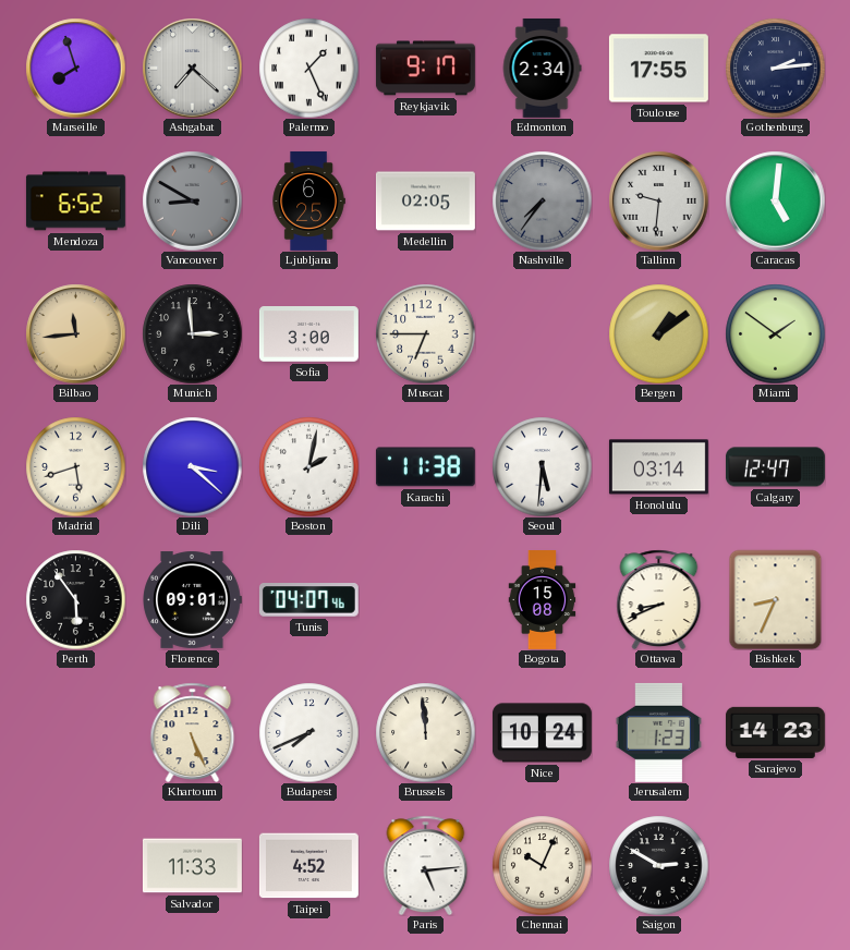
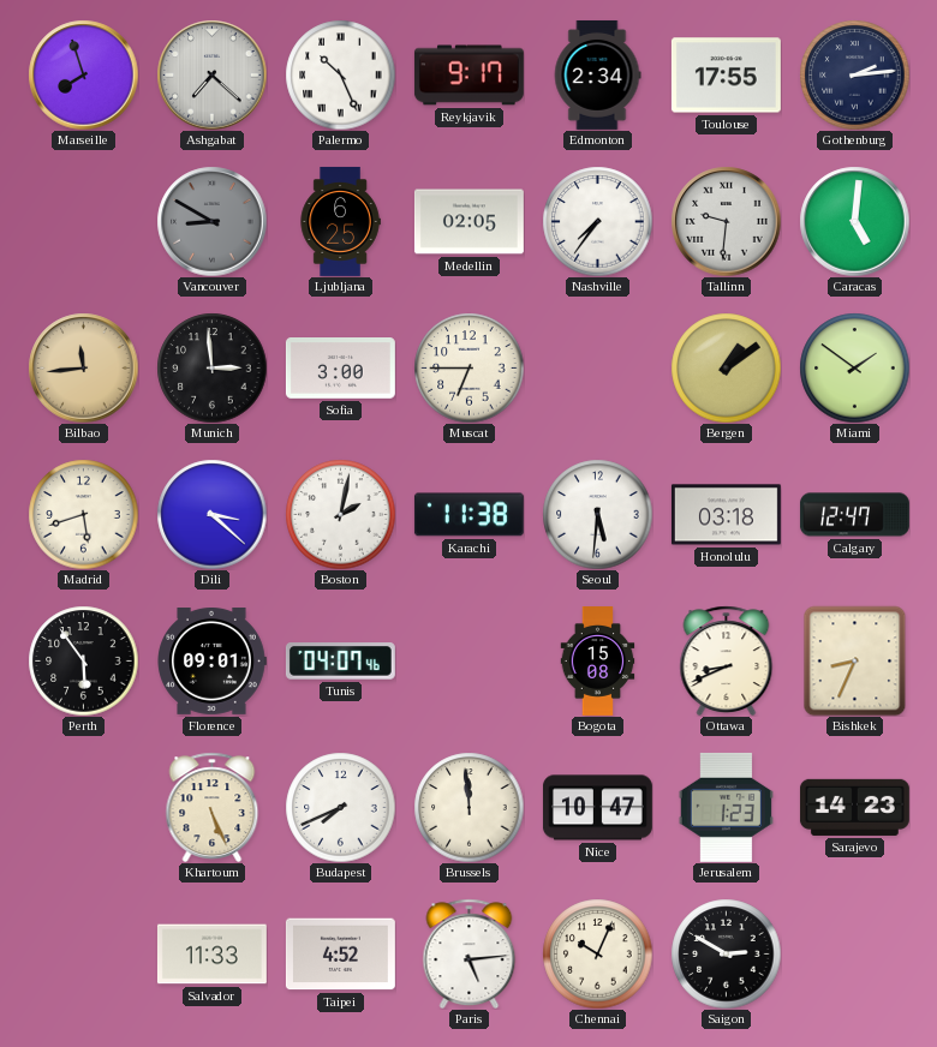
Palermo: 1:26 -> 10:26
Mendoza: 6:52 -> none
Nashville dial: grey -> white
Honolulu: 03:14 -> 03:18
Nice: 10:24 -> 10:47
